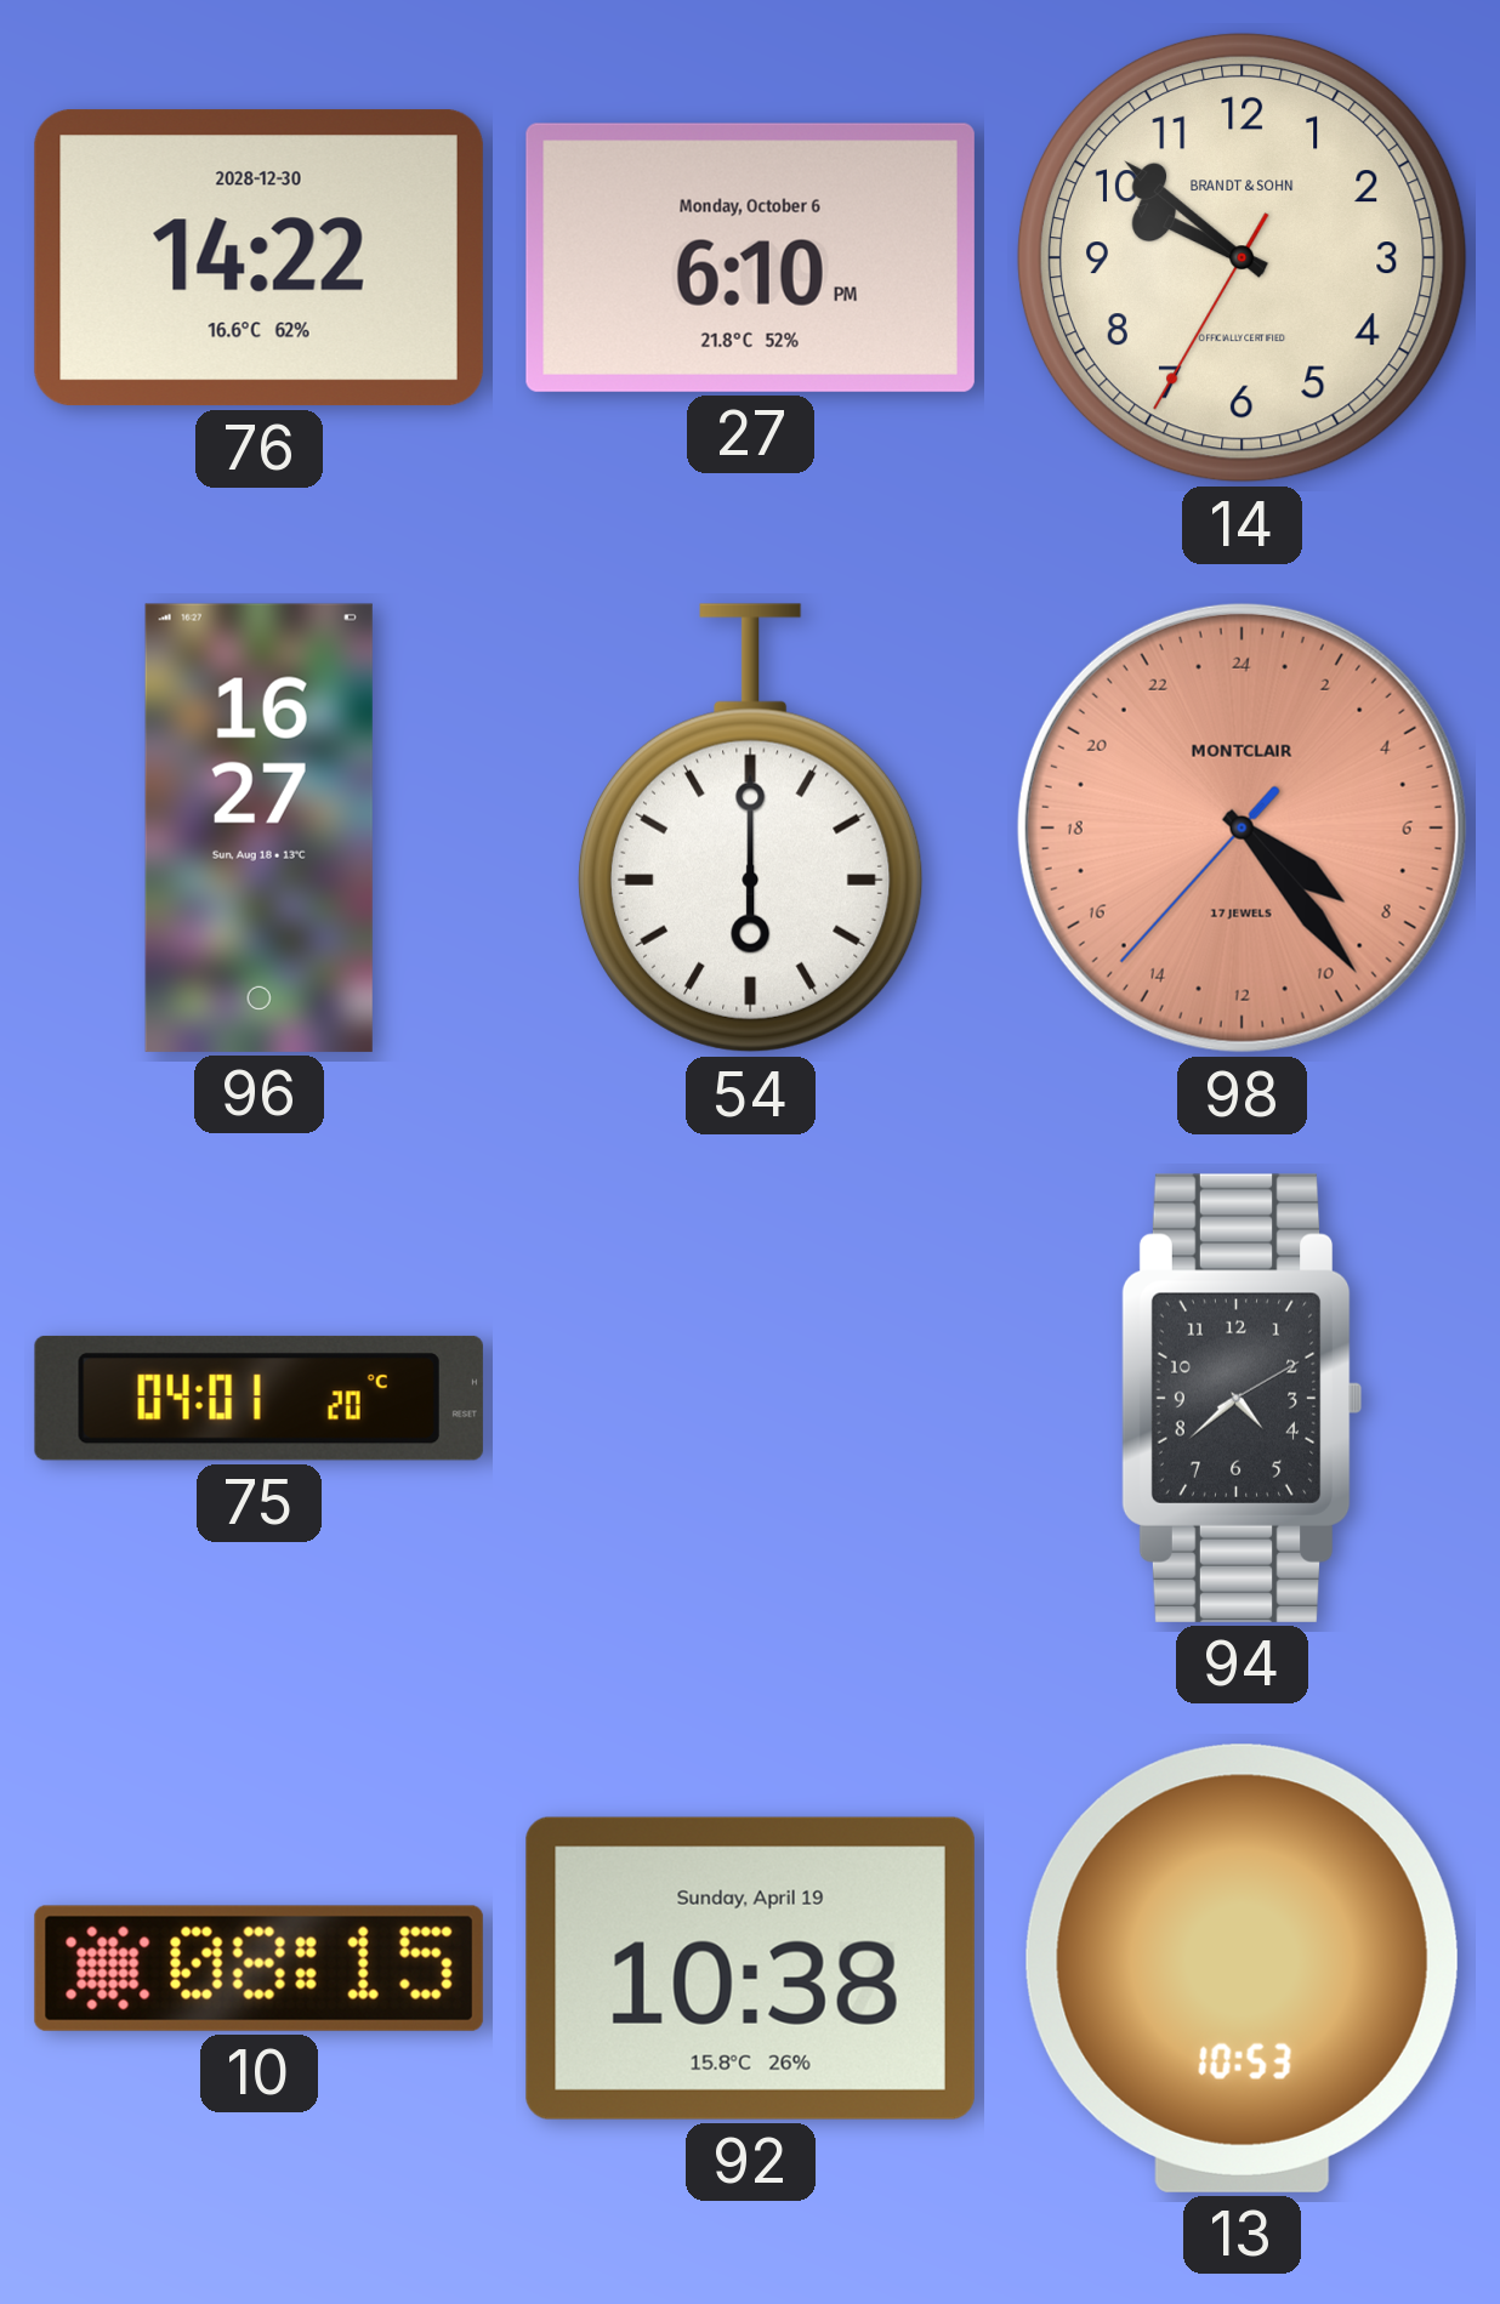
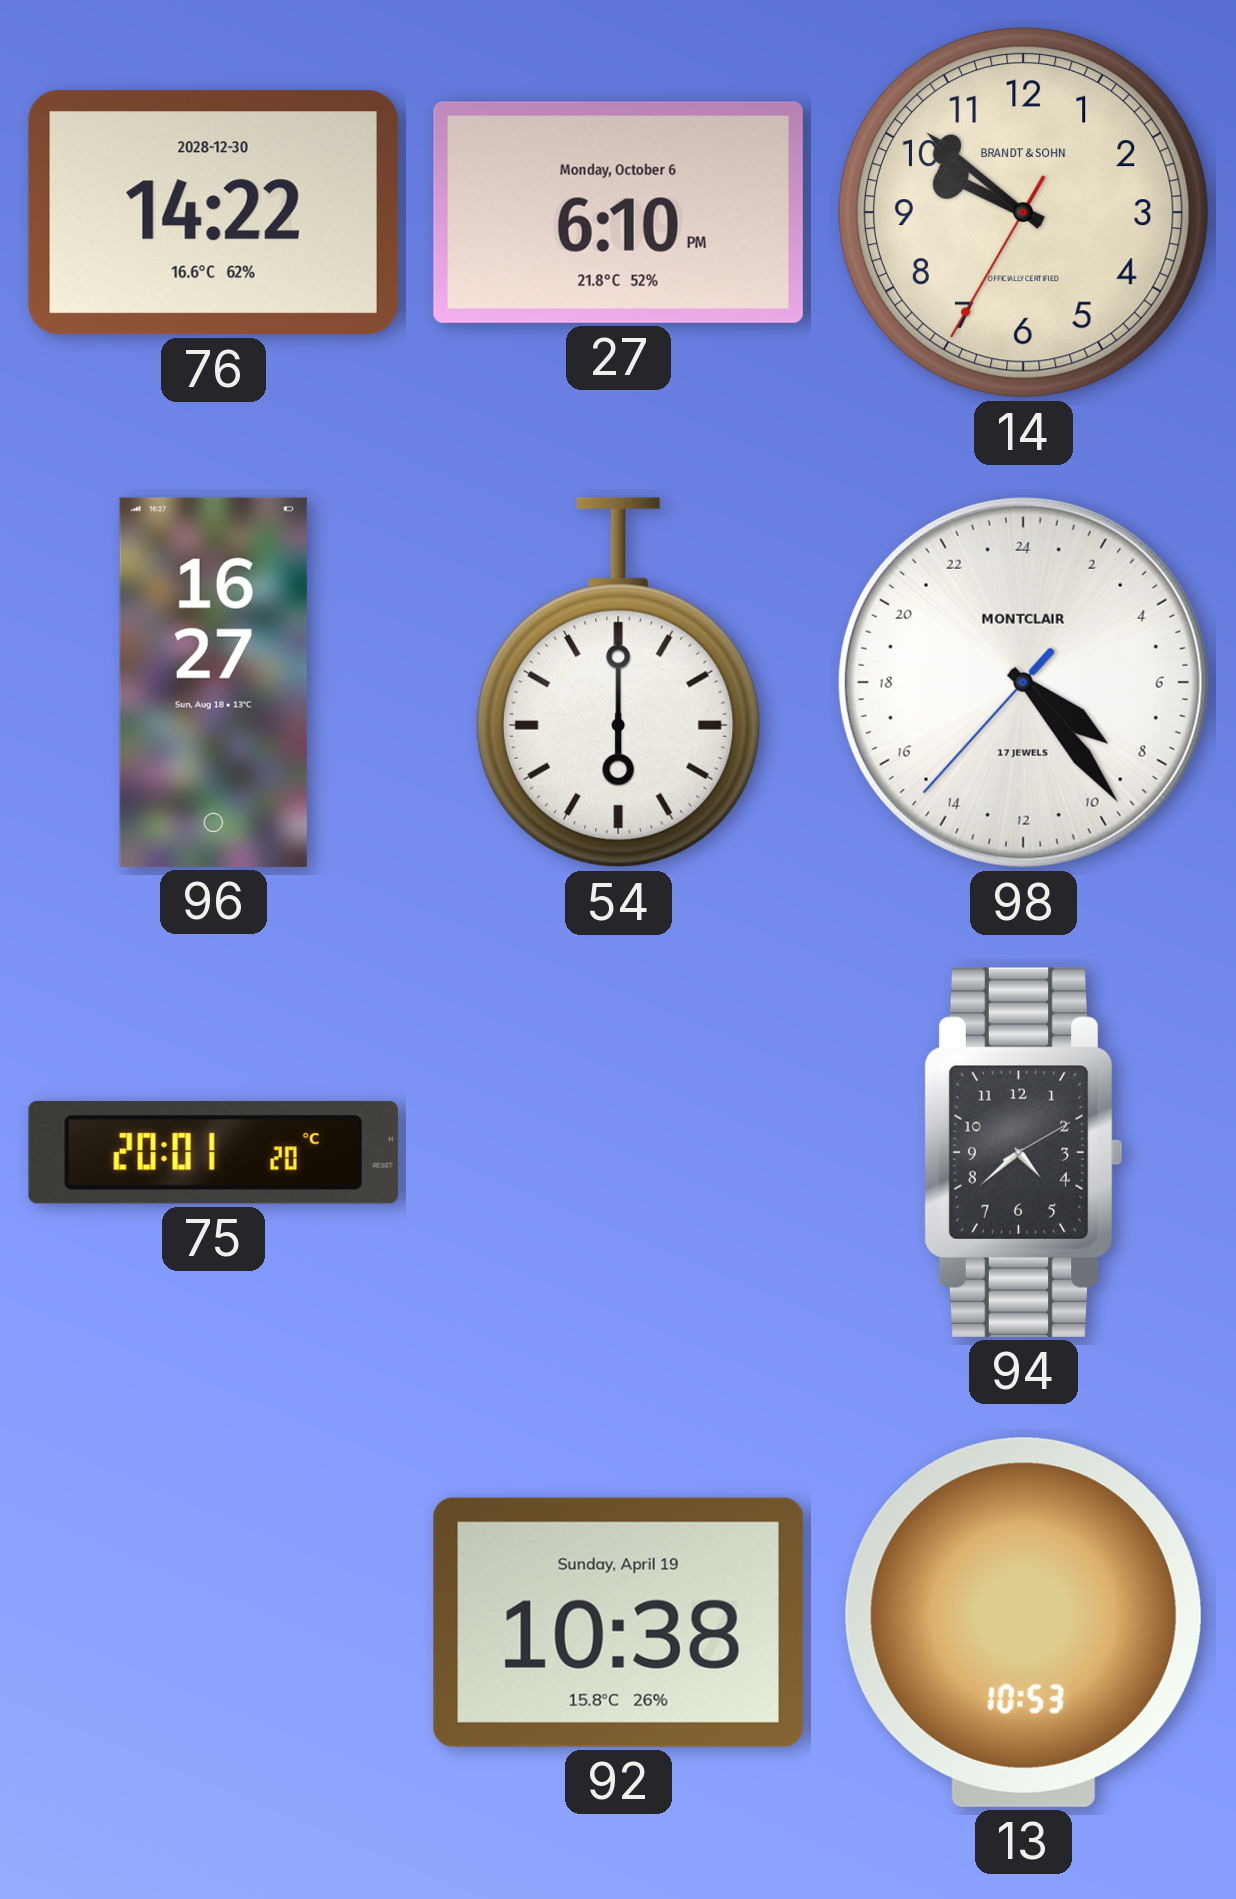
98 dial: salmon -> white
75: 04:01 -> 20:01
10: 08:15 -> none
